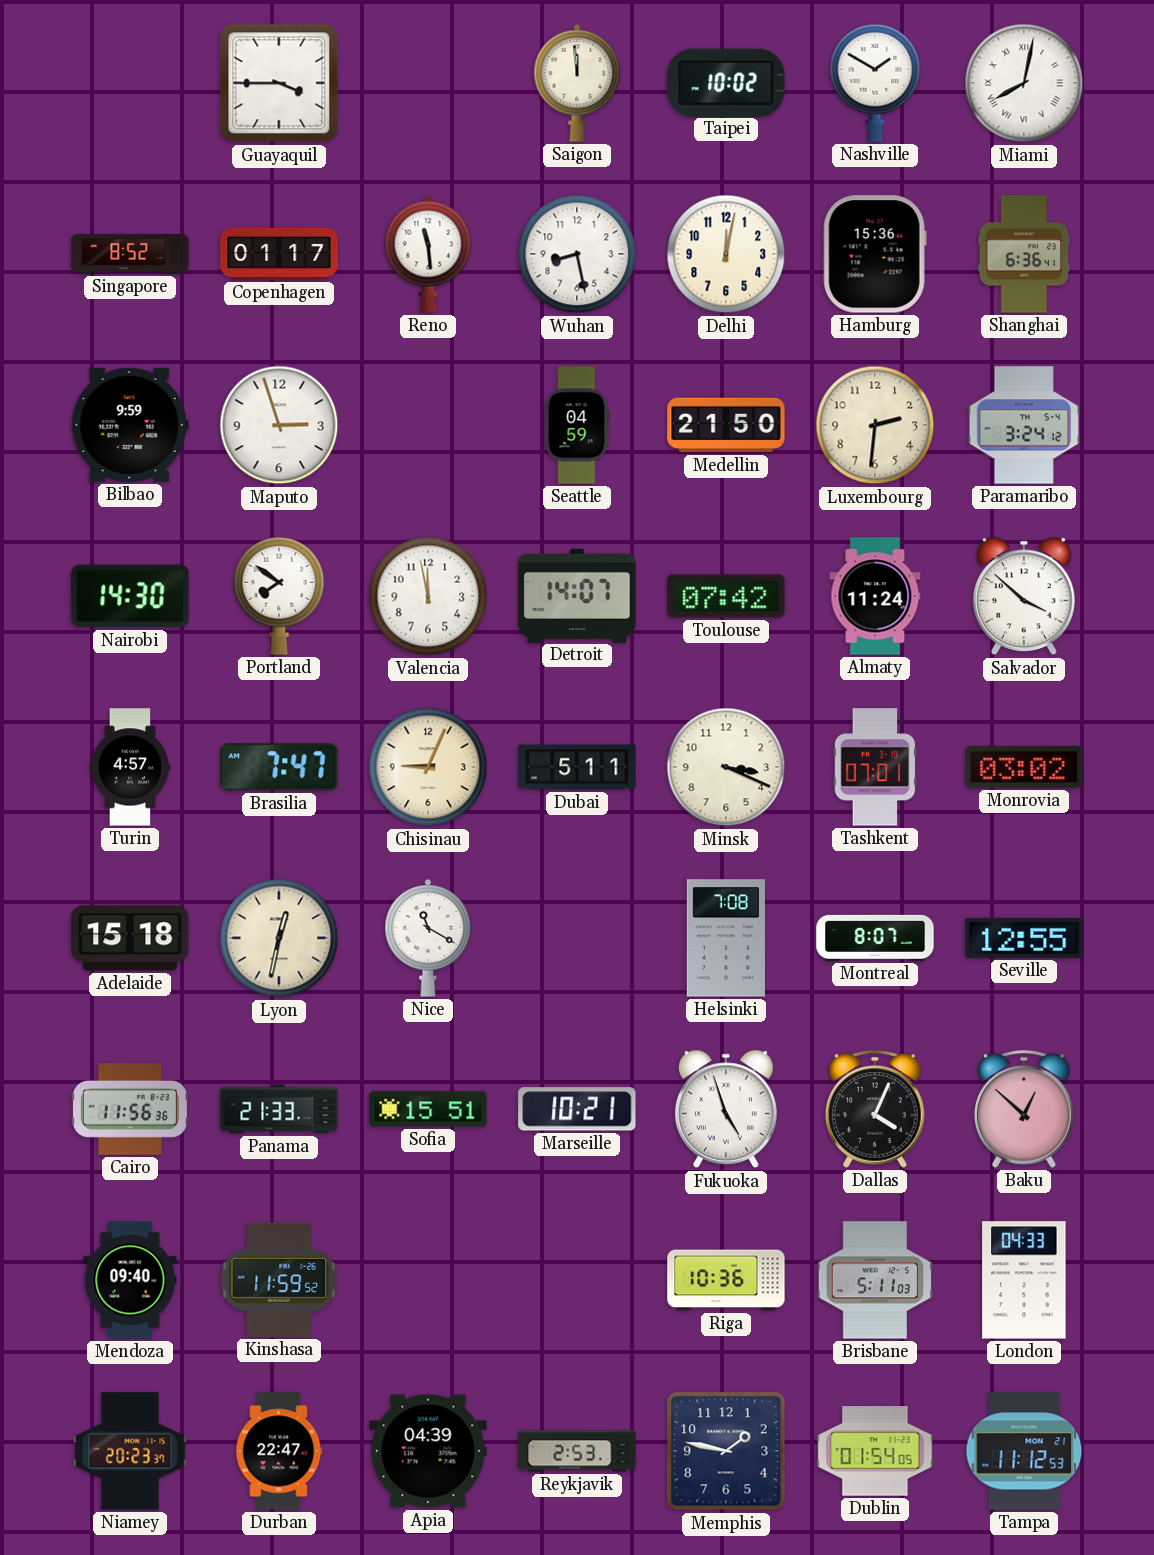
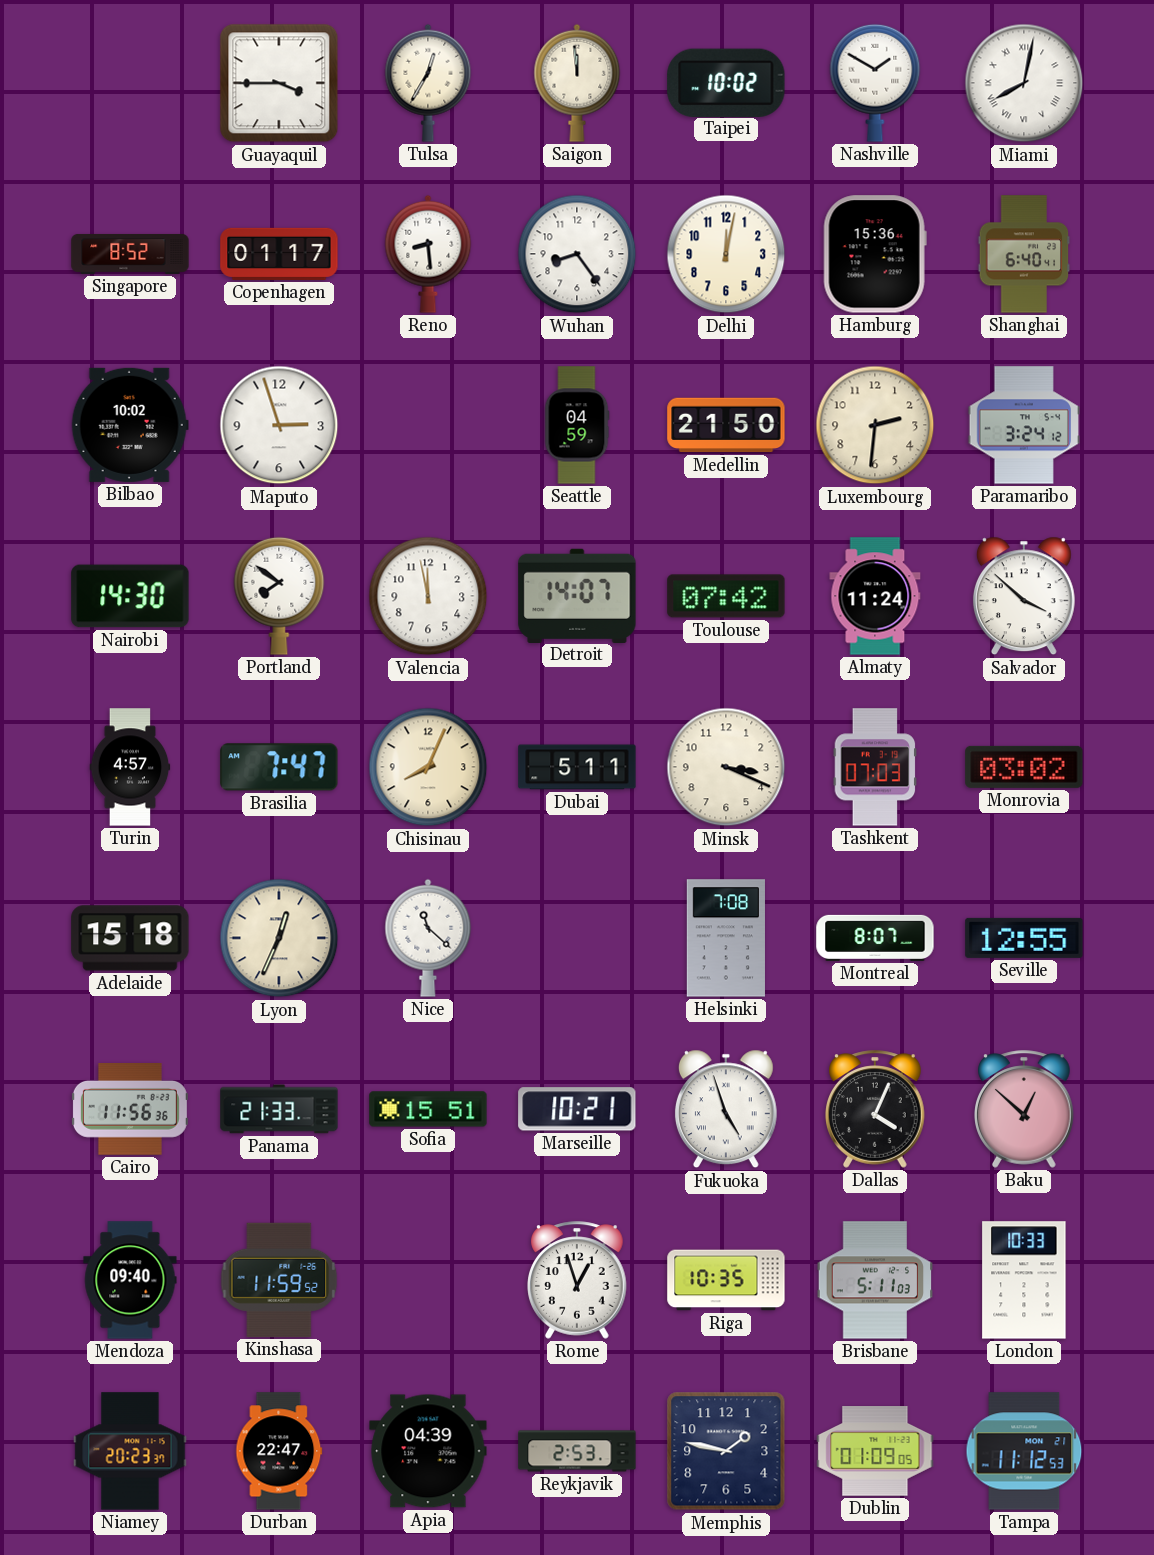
Tulsa: none -> 12:35
Reno: 11:29 -> 8:29
Wuhan: 8:28 -> 8:24
Shanghai: 6:36 -> 6:40
Bilbao: 9:59 -> 10:02
Chisinau: 9:04 -> 8:04
Tashkent: 07:01 -> 07:03
Lyon: 12:32 -> 12:34
Nice: 11:20 -> 11:22
Rome: none -> 12:57
Riga: 10:36 -> 10:35
London: 04:33 -> 10:33
Dublin: 01:54 -> 01:09
